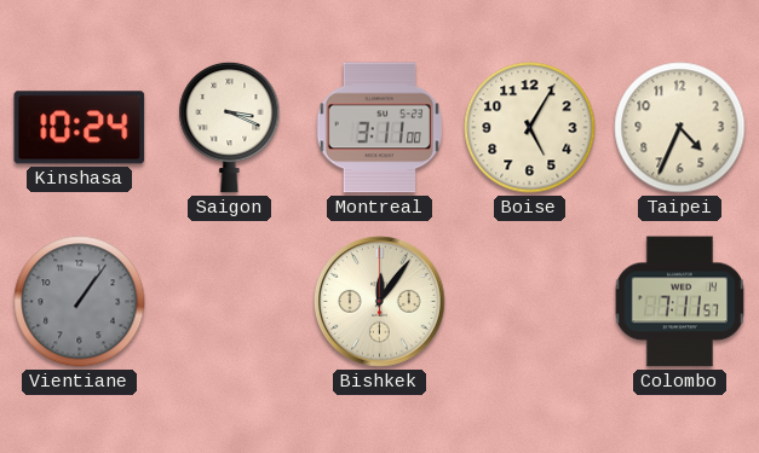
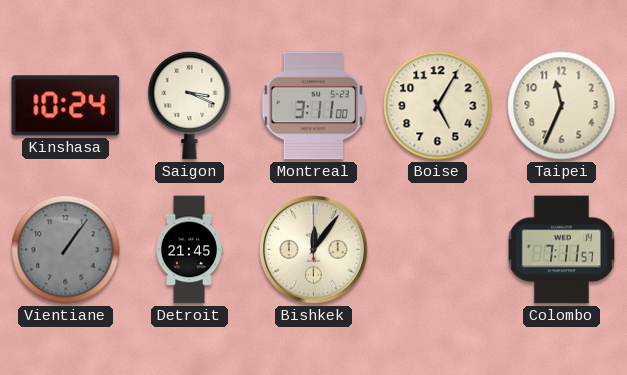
Taipei: 4:34 -> 11:34
Detroit: none -> 21:45
